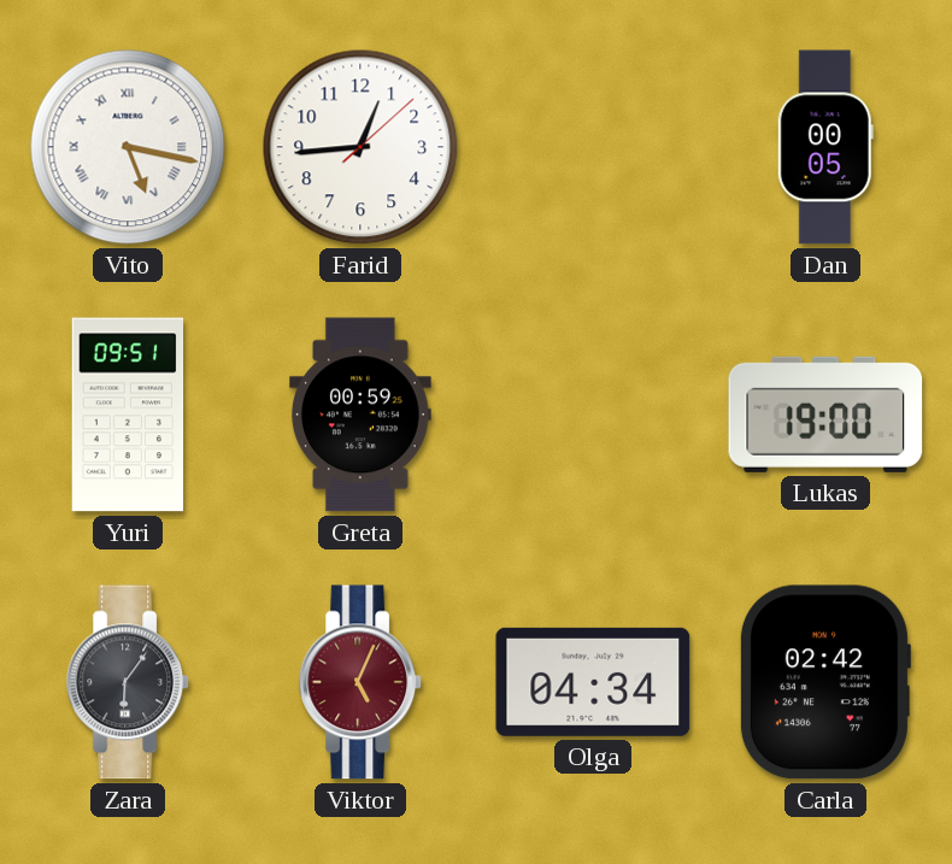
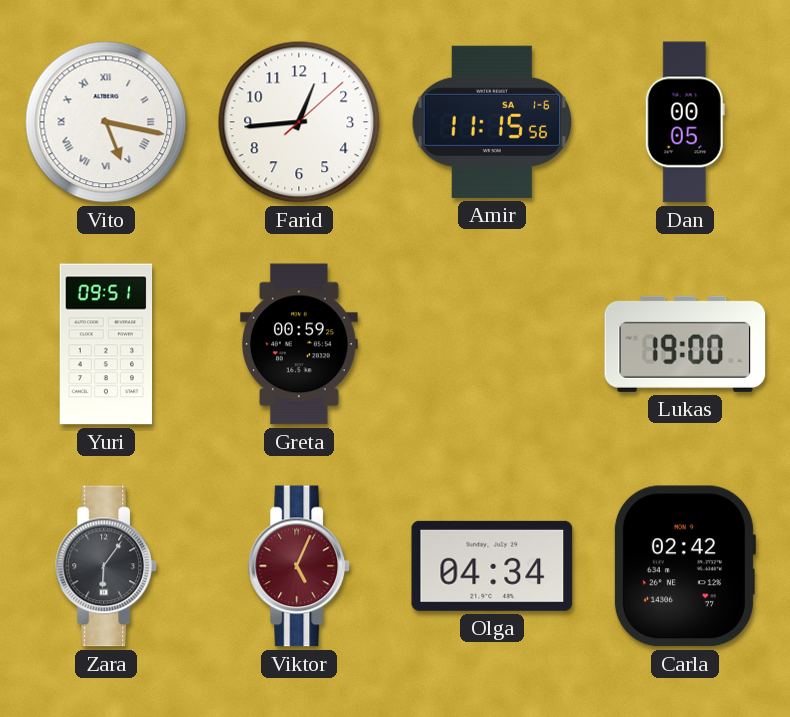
Amir: none -> 11:15
